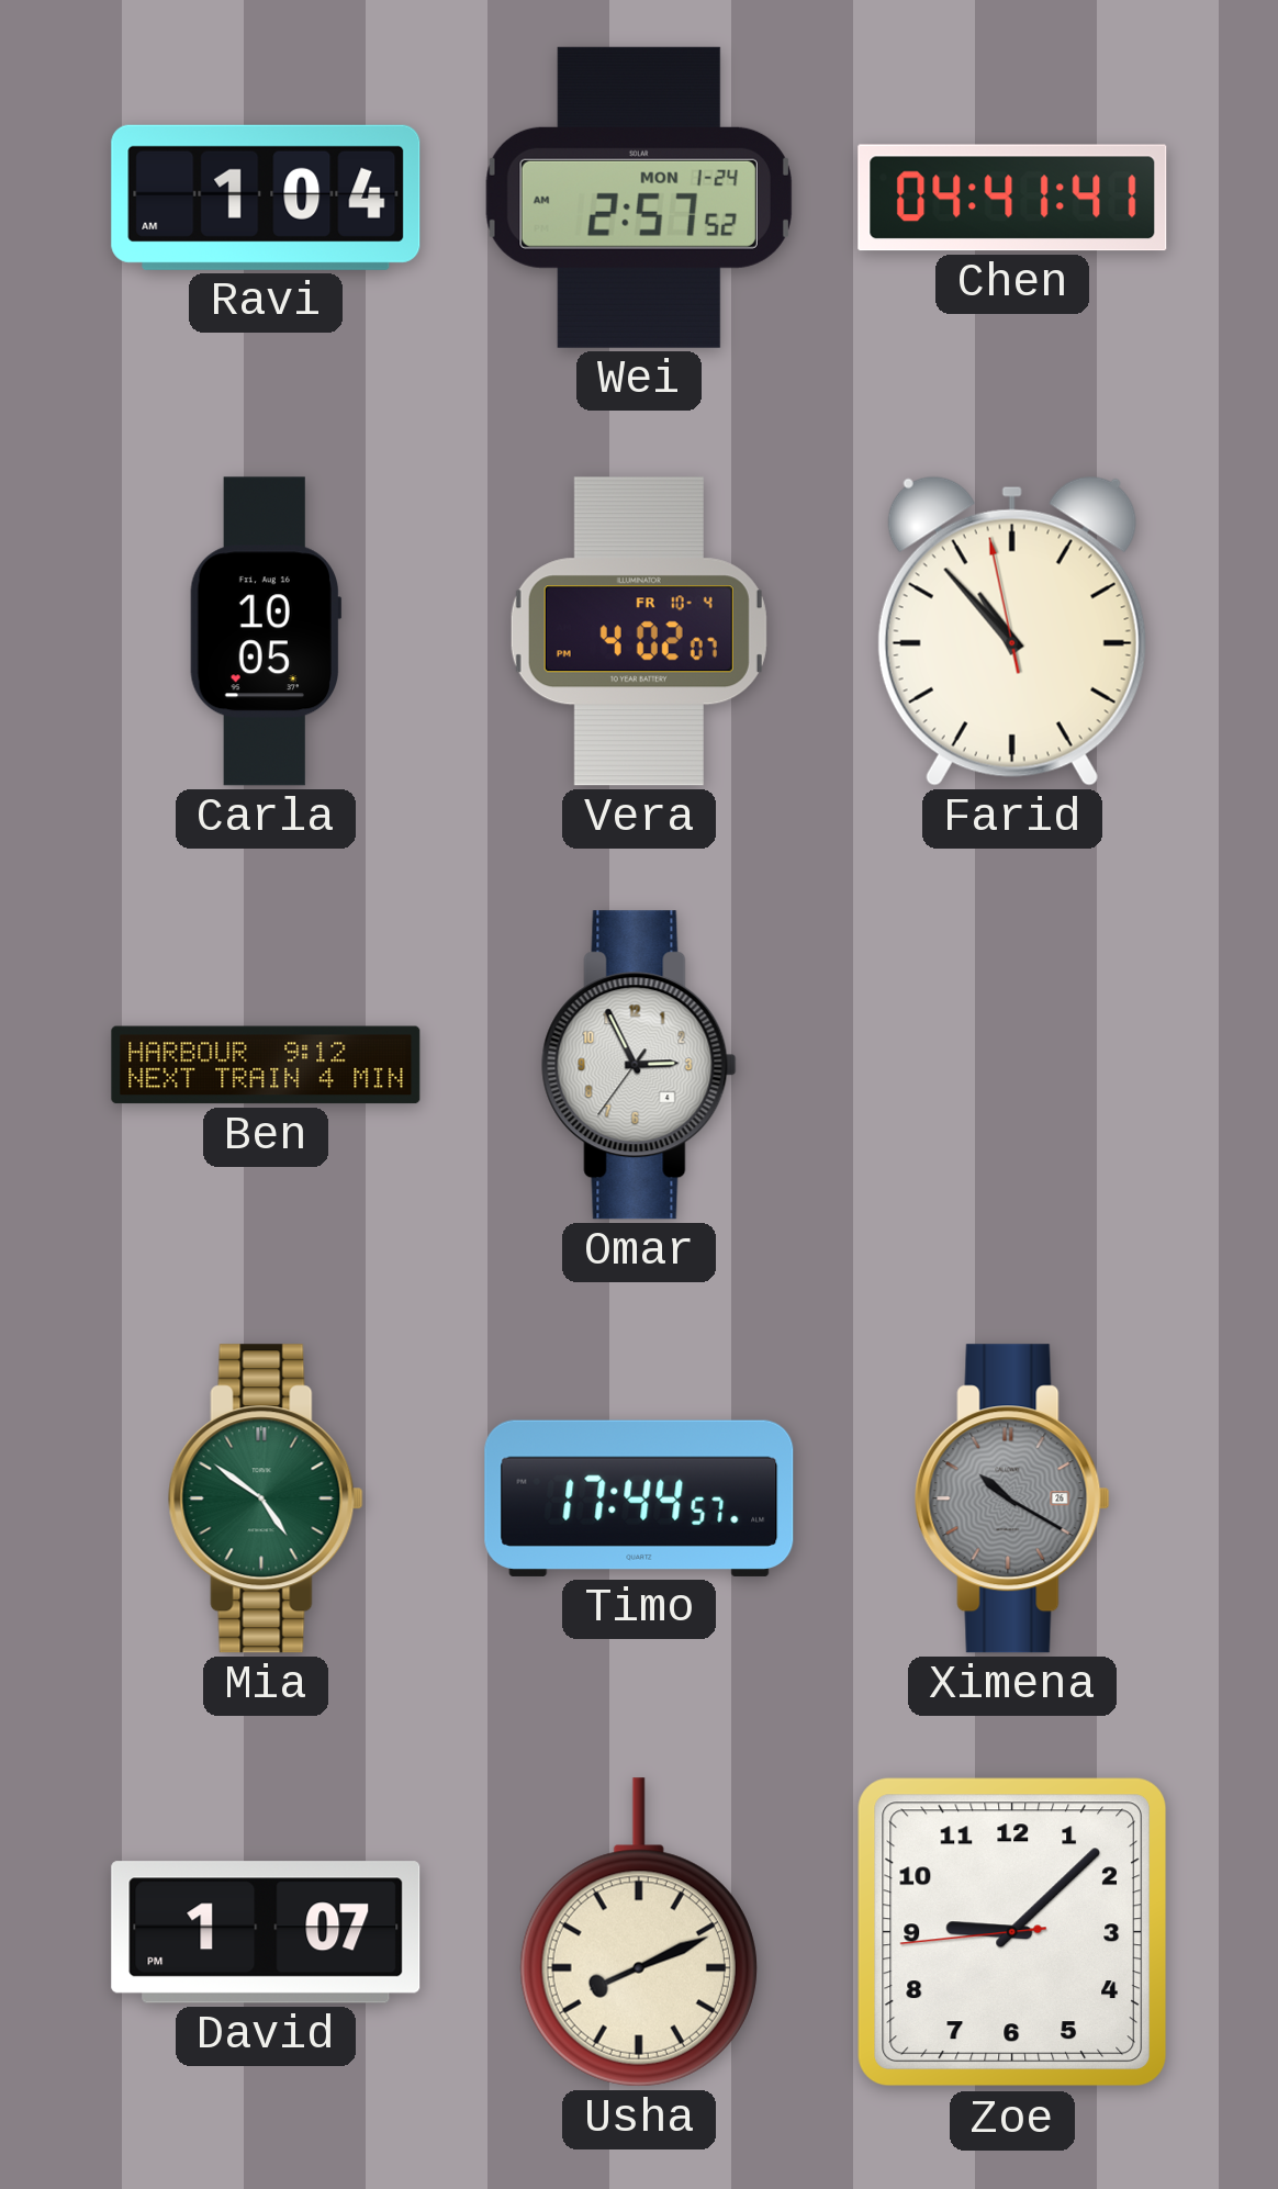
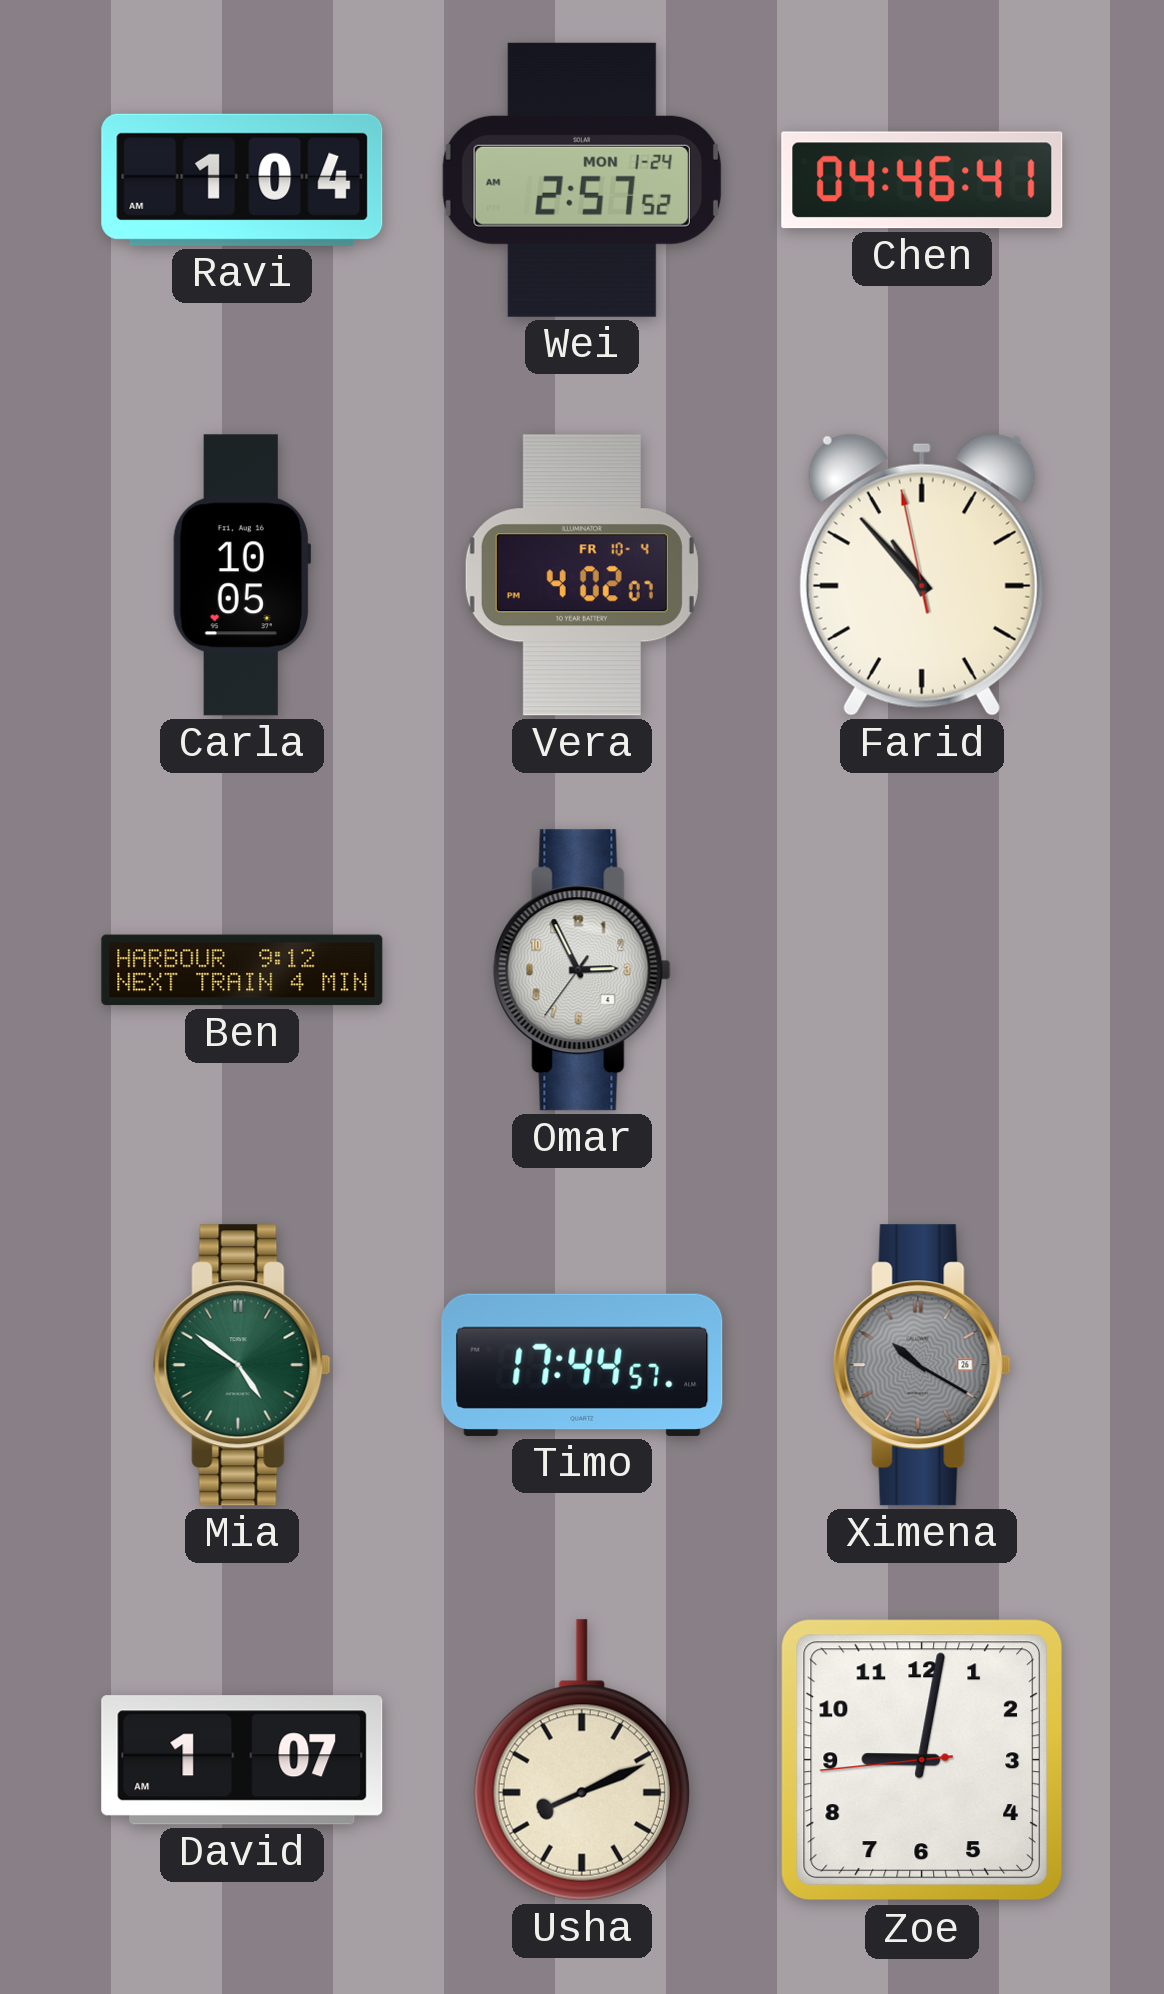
Chen: 04:41 -> 04:46
David: 1:07 PM -> 1:07 AM
Zoe: 9:07 -> 9:01
